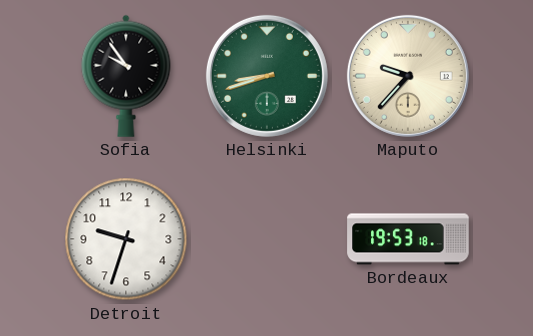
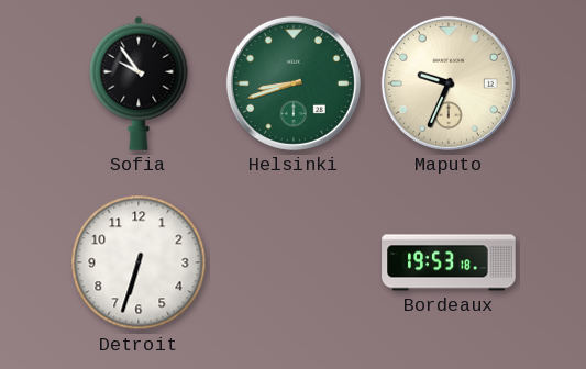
Maputo: 9:37 -> 9:34
Detroit: 9:33 -> 6:33
